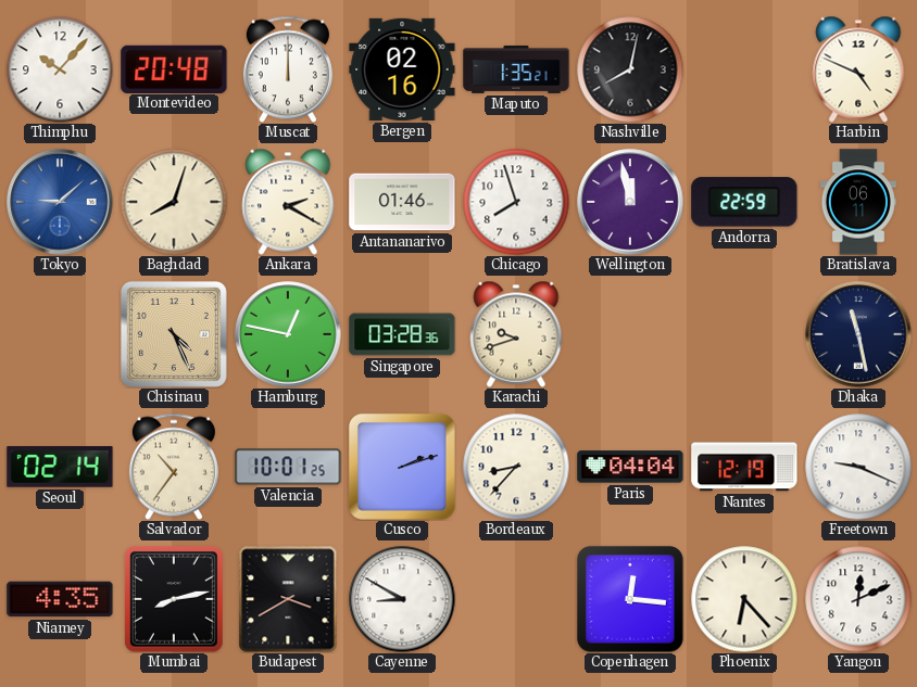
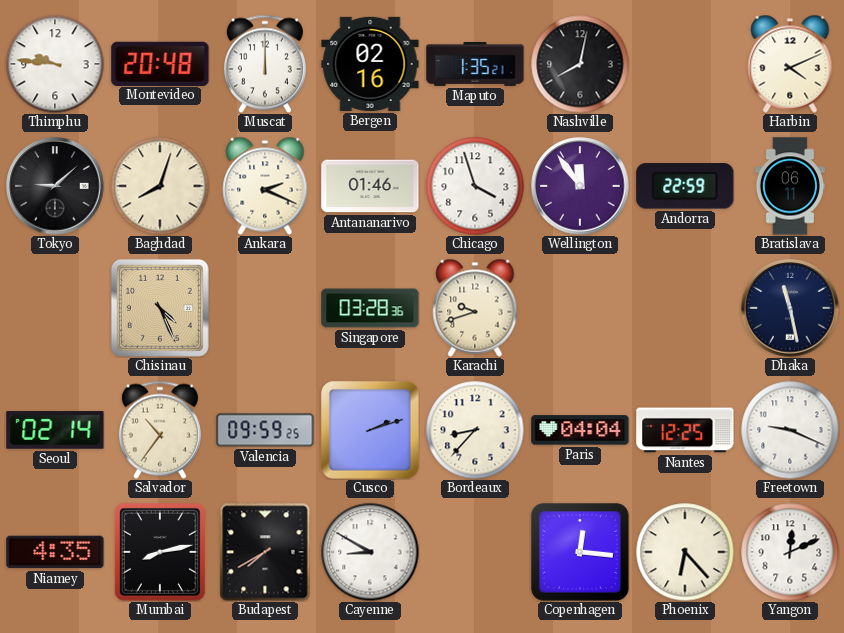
Thimphu: 10:07 -> 9:46
Harbin: 4:49 -> 4:11
Tokyo dial: blue -> black
Ankara: 2:20 -> 2:19
Chicago: 7:57 -> 3:57
Wellington: 11:58 -> 11:54
Hamburg: 12:47 -> none
Valencia: 10:01 -> 09:59
Nantes: 12:19 -> 12:25
Budapest: 3:40 -> 7:40
